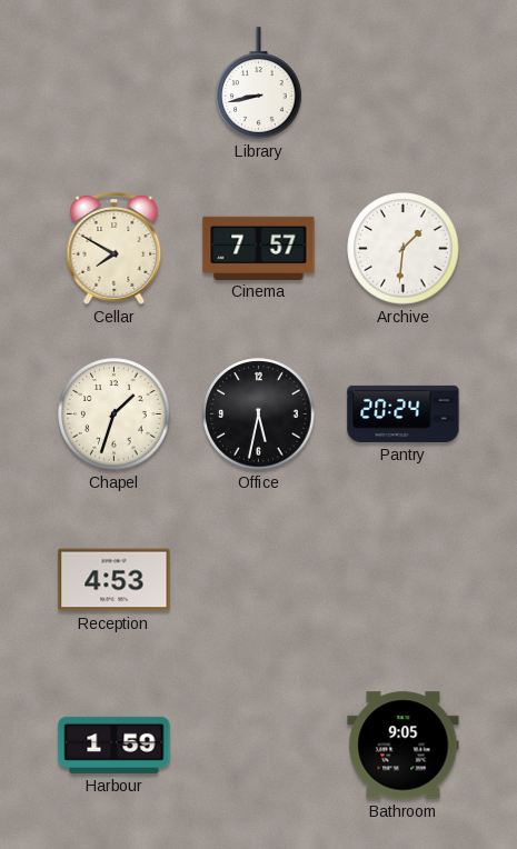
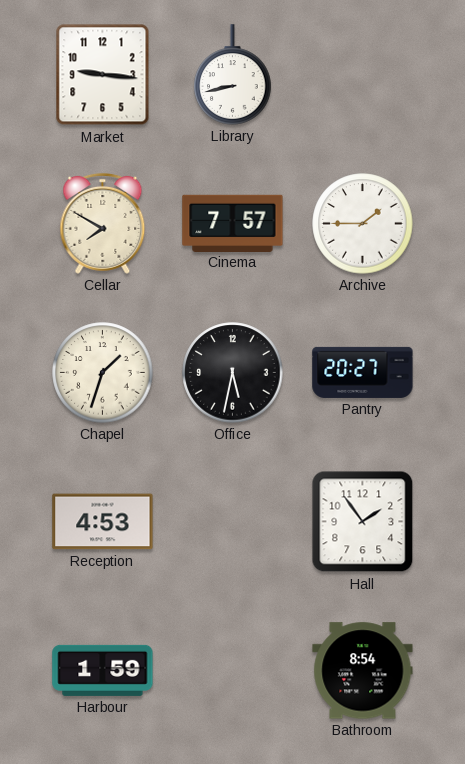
Market: none -> 9:16
Archive: 1:31 -> 1:45
Pantry: 20:24 -> 20:27
Hall: none -> 1:54
Bathroom: 9:05 -> 8:54
